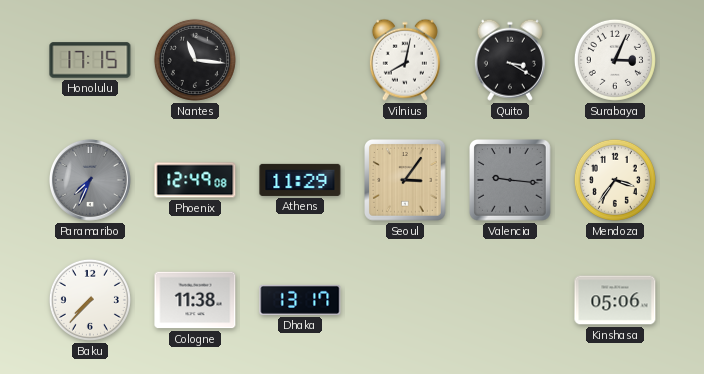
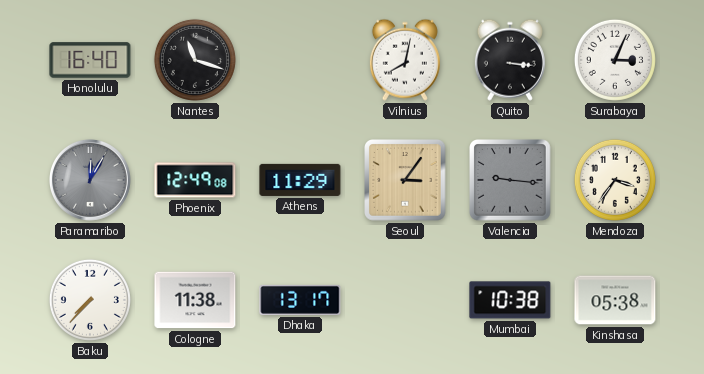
Honolulu: 17:15 -> 16:40
Nantes: 11:16 -> 11:18
Quito: 3:20 -> 3:16
Paramaribo: 7:34 -> 12:05
Mumbai: none -> 10:38
Kinshasa: 05:06 -> 05:38
